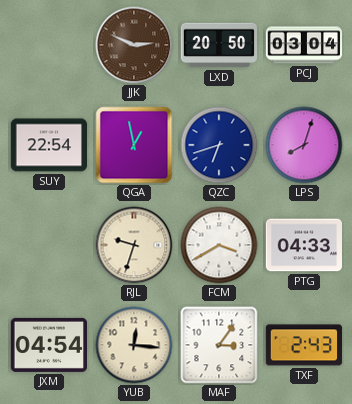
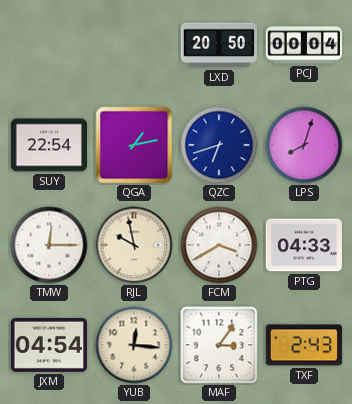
JJK: 2:49 -> none
PCJ: 03:04 -> 00:04
QGA: 12:58 -> 1:13
TMW: none -> 12:15
RJL: 9:33 -> 9:58
